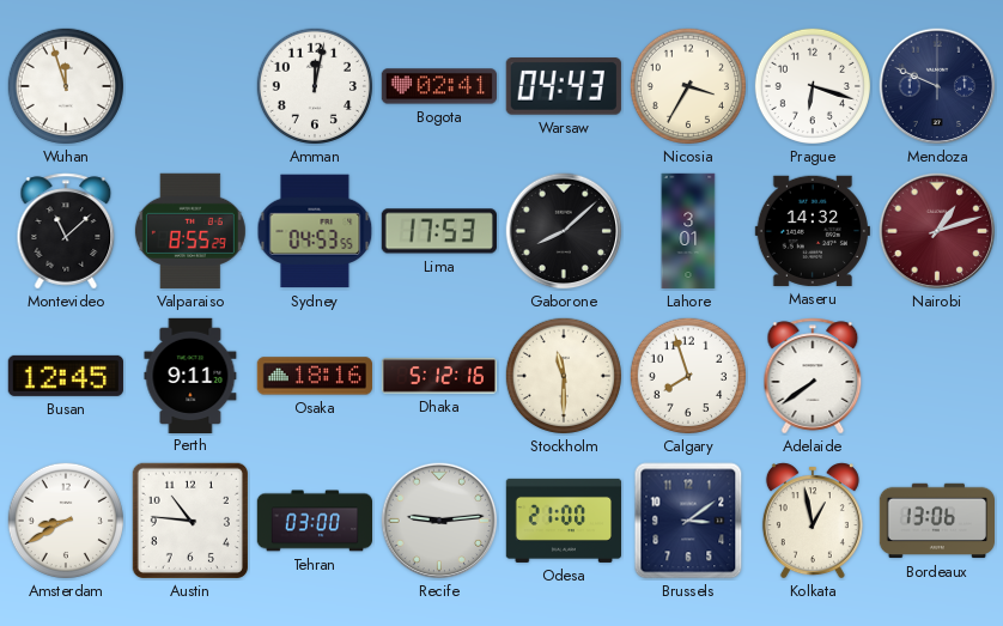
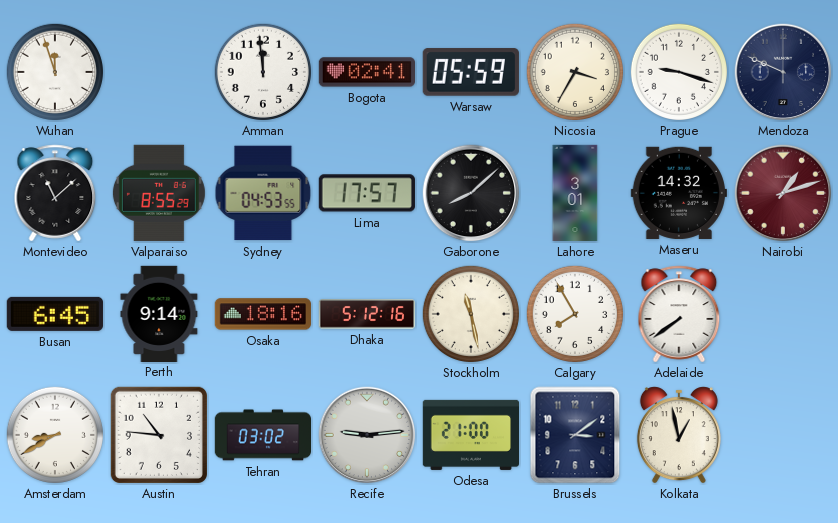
Amman: 12:02 -> 11:59
Warsaw: 04:43 -> 05:59
Prague: 6:18 -> 9:18
Lima: 17:53 -> 17:57
Busan: 12:45 -> 6:45
Perth: 9:11 -> 9:14
Stockholm: 11:30 -> 11:28
Calgary: 7:57 -> 7:55
Tehran: 03:00 -> 03:02
Bordeaux: 13:06 -> none
